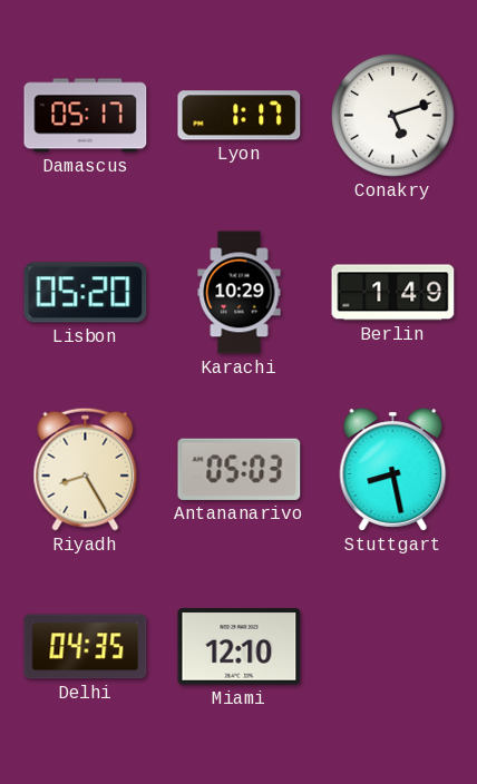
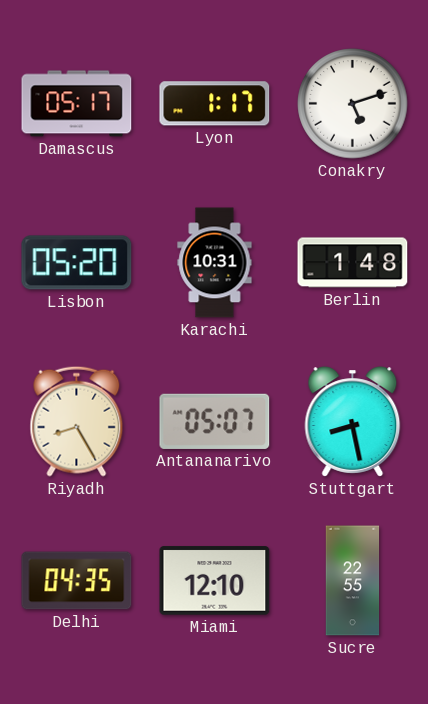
Karachi: 10:29 -> 10:31
Berlin: 1:49 -> 1:48
Antananarivo: 05:03 -> 05:07
Sucre: none -> 22:55
